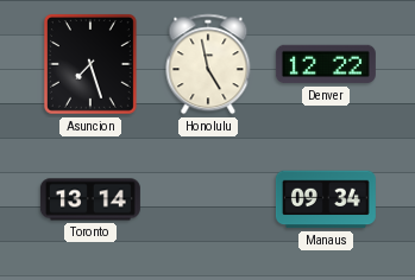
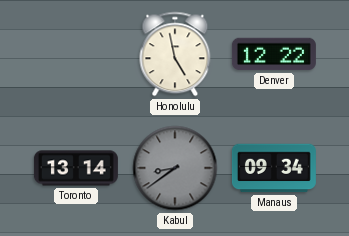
Asuncion: 7:27 -> none
Kabul: none -> 8:39
